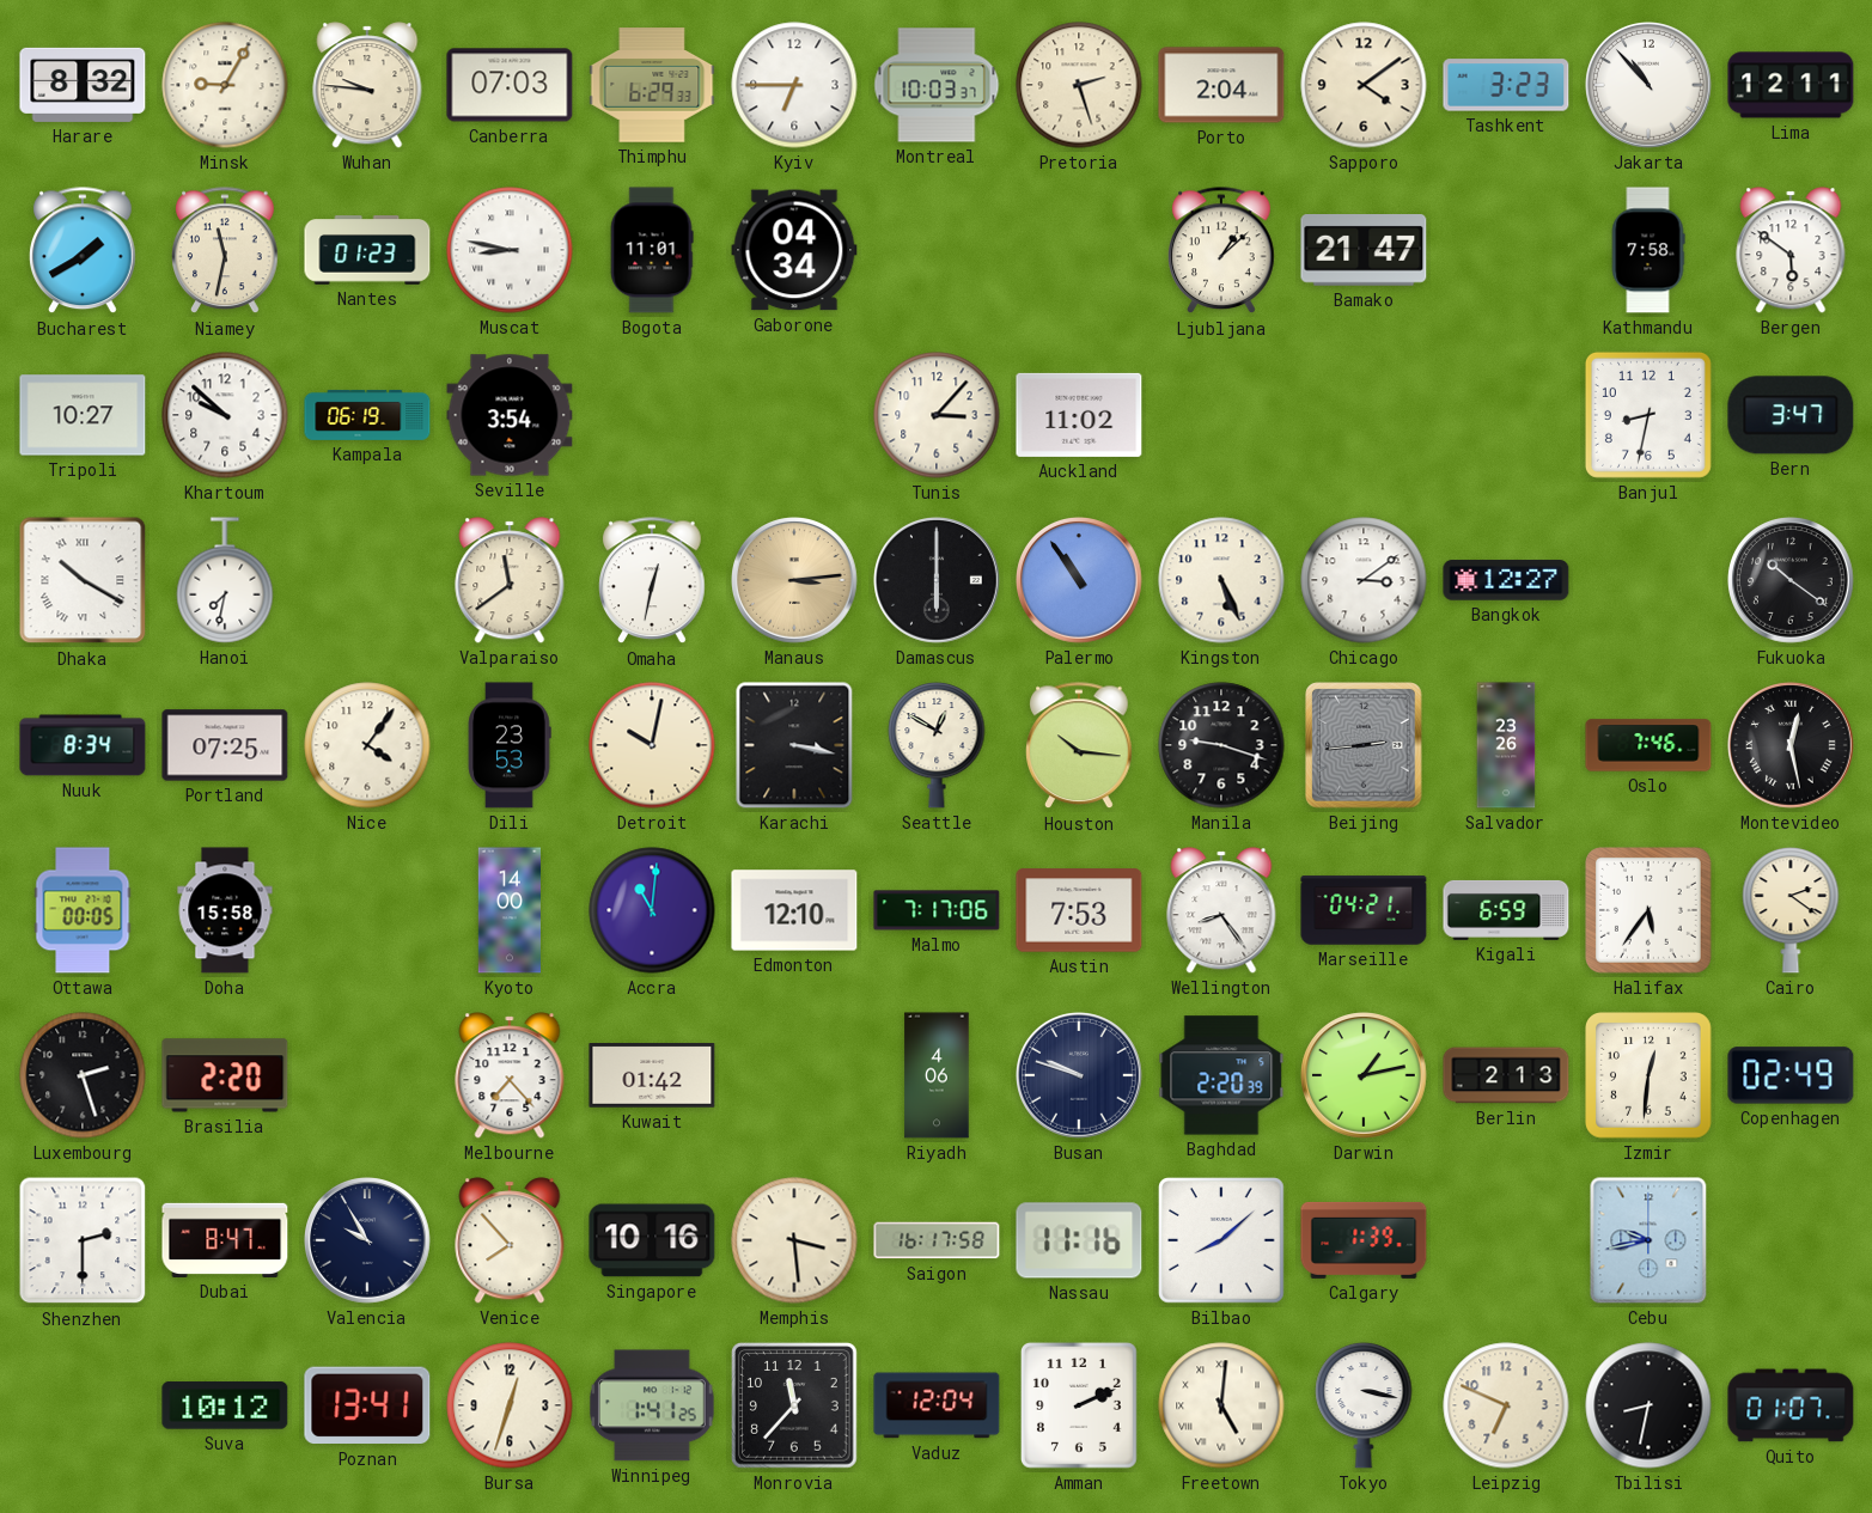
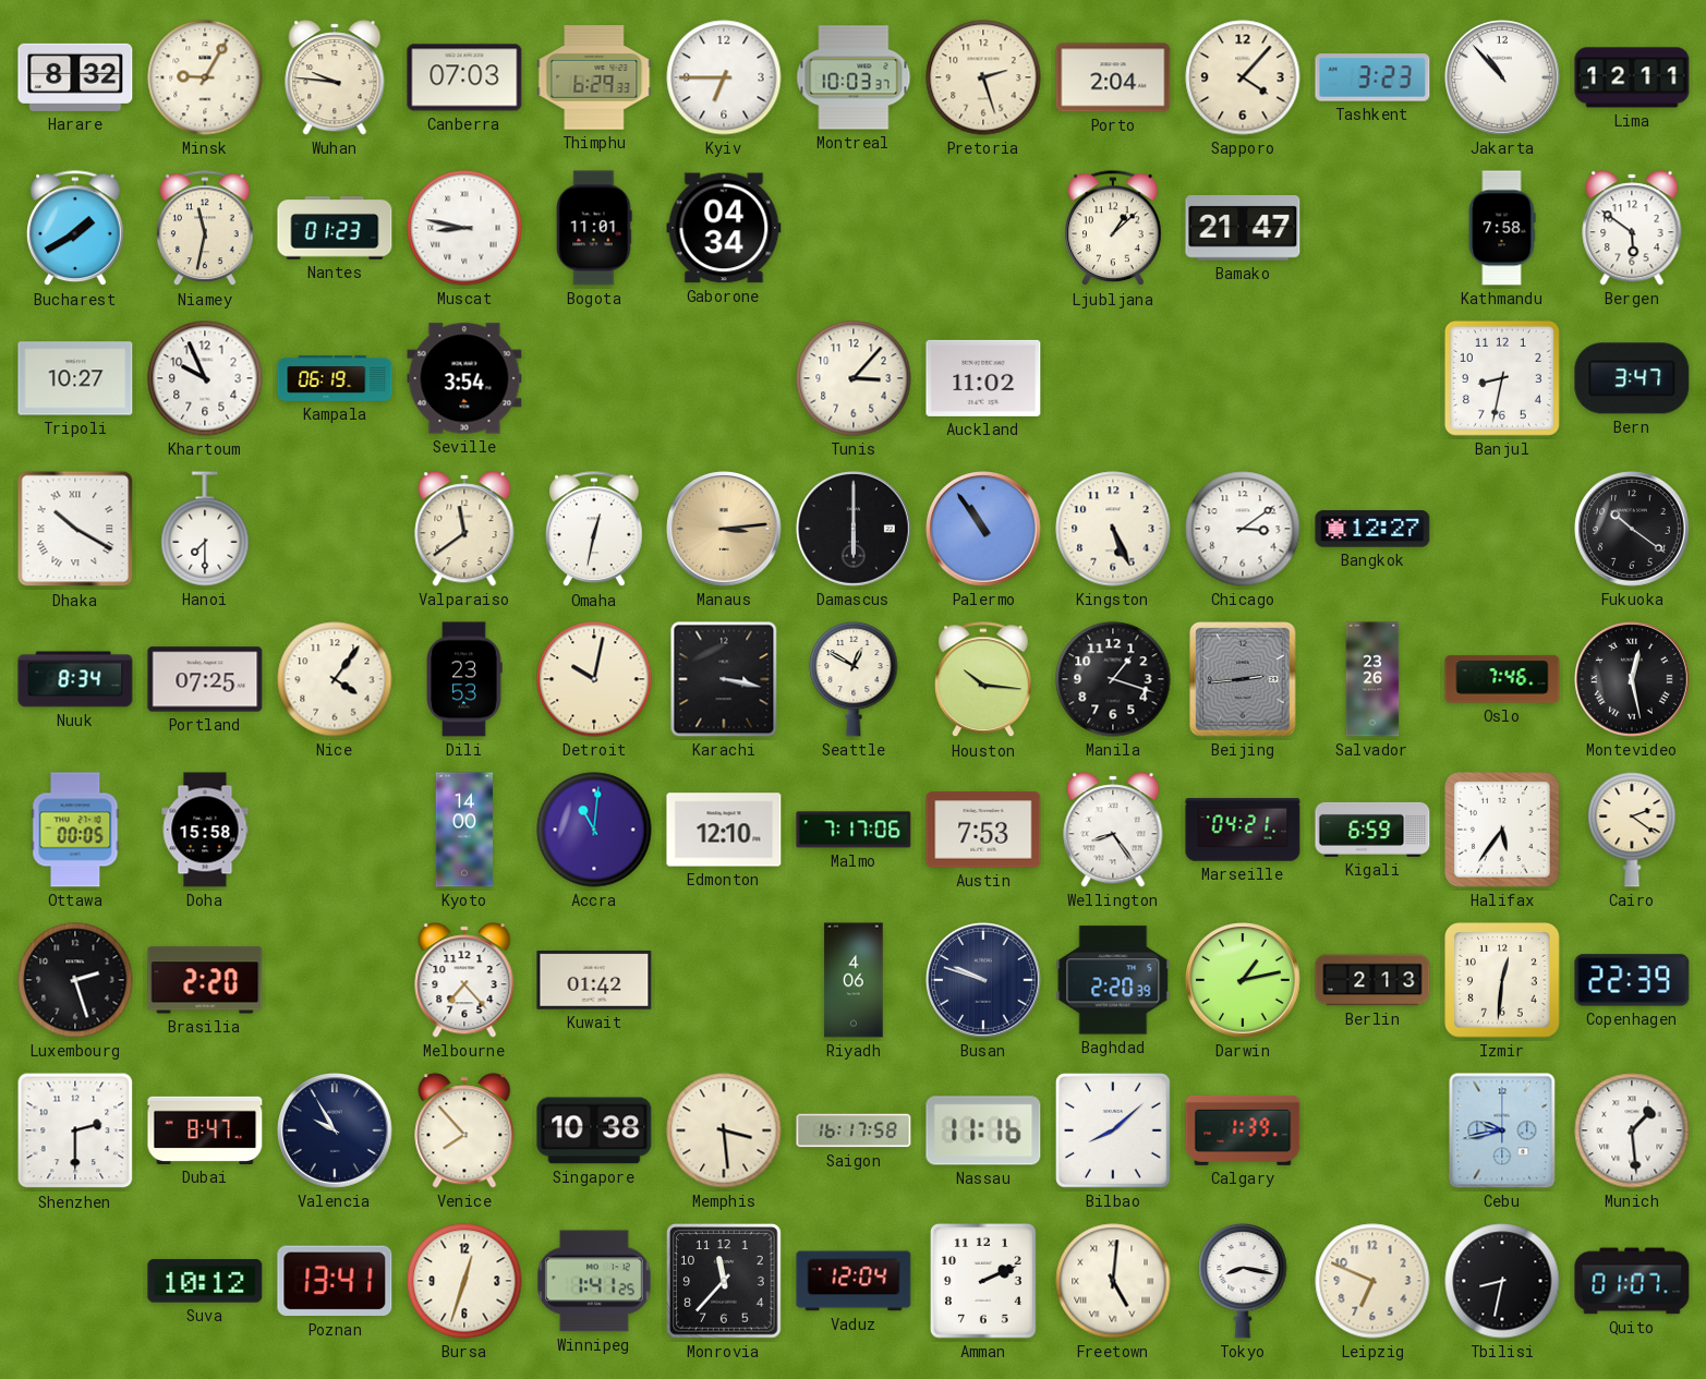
Sapporo: 4:09 -> 4:07
Khartoum: 9:52 -> 9:56
Hanoi: 7:32 -> 7:30
Manila: 9:18 -> 1:18
Copenhagen: 02:49 -> 22:39
Singapore: 10:16 -> 10:38
Munich: none -> 1:29
Tokyo: 3:17 -> 8:17
